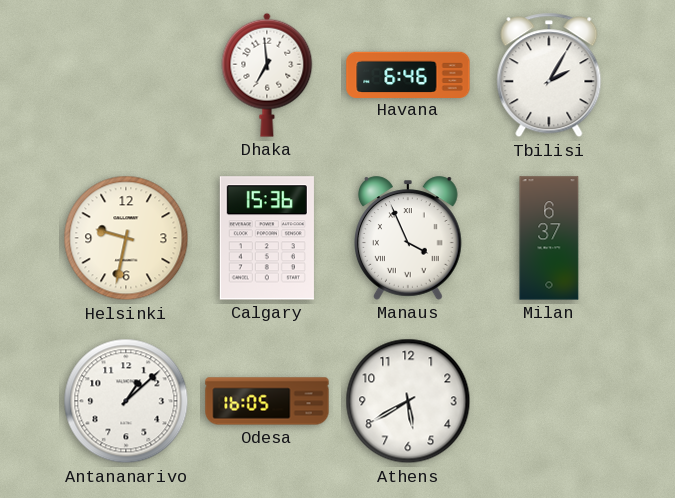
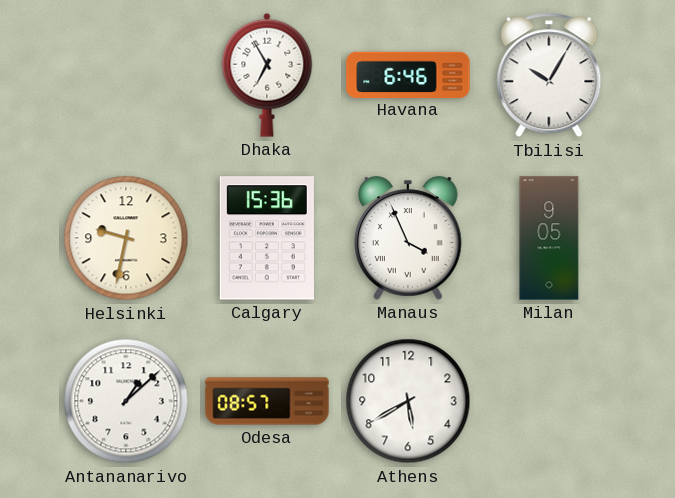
Dhaka: 6:59 -> 6:55
Tbilisi: 2:05 -> 10:05
Milan: 6:37 -> 9:05
Odesa: 16:05 -> 08:57
